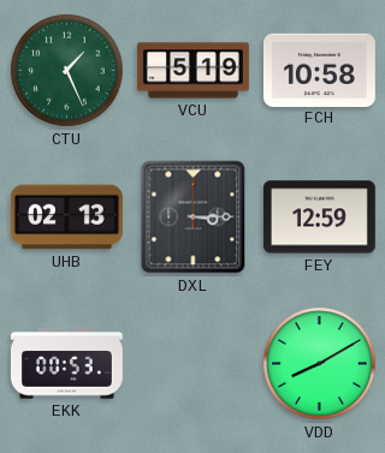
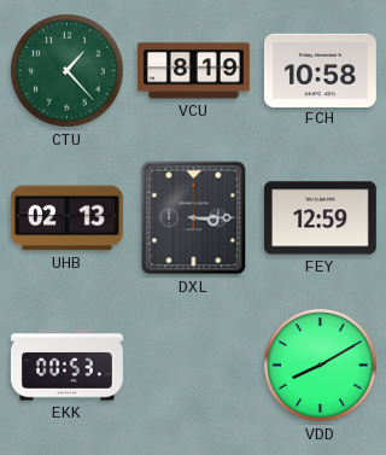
CTU: 1:26 -> 1:23
VCU: 5:19 -> 8:19
